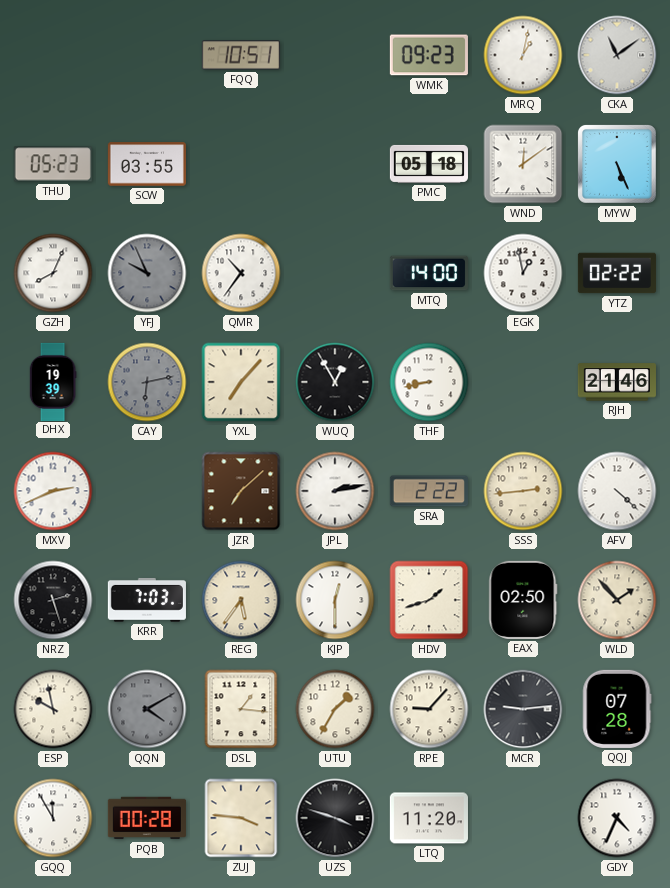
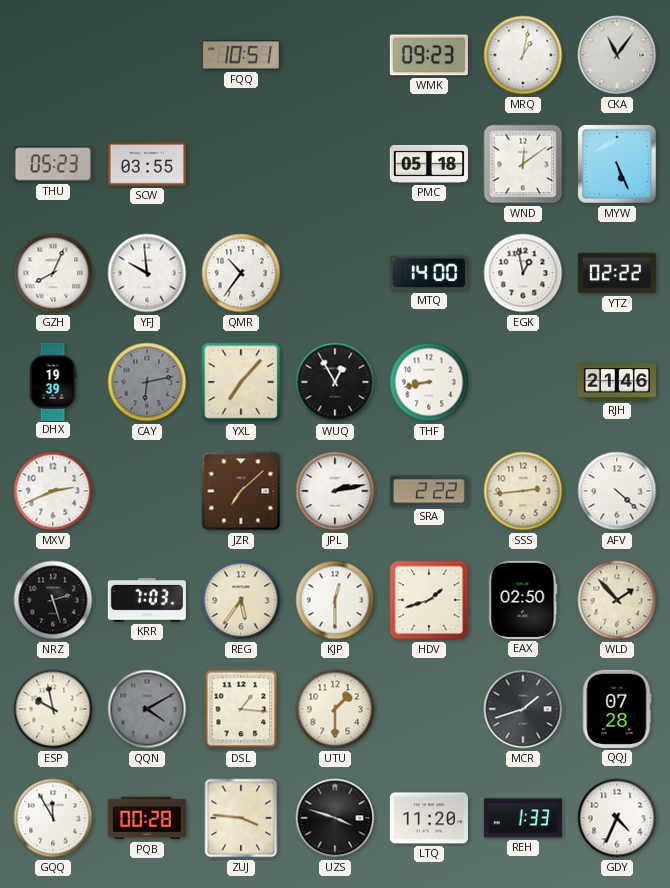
CKA: 11:09 -> 11:06
YFJ: 9:56 -> 9:59
YFJ dial: grey -> white
UTU: 1:35 -> 1:30
RPE: 9:07 -> none
MCR: 9:14 -> 1:42
REH: none -> 1:33
